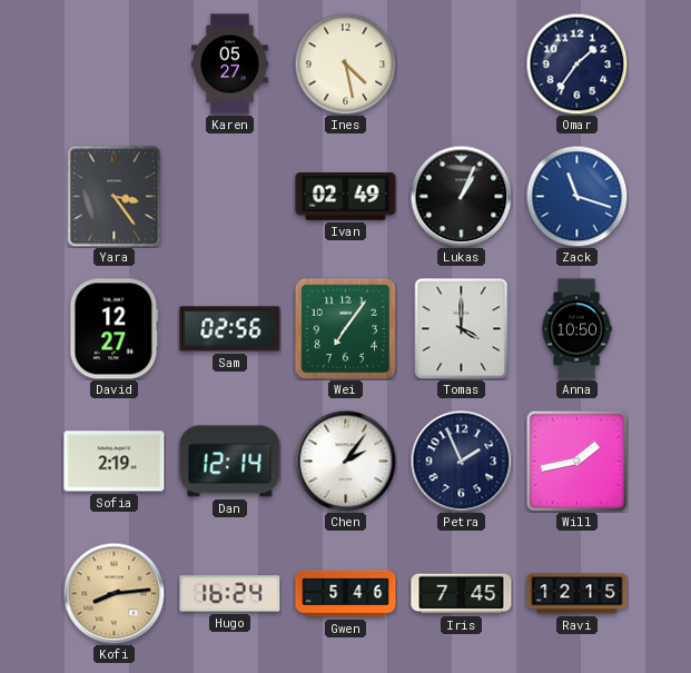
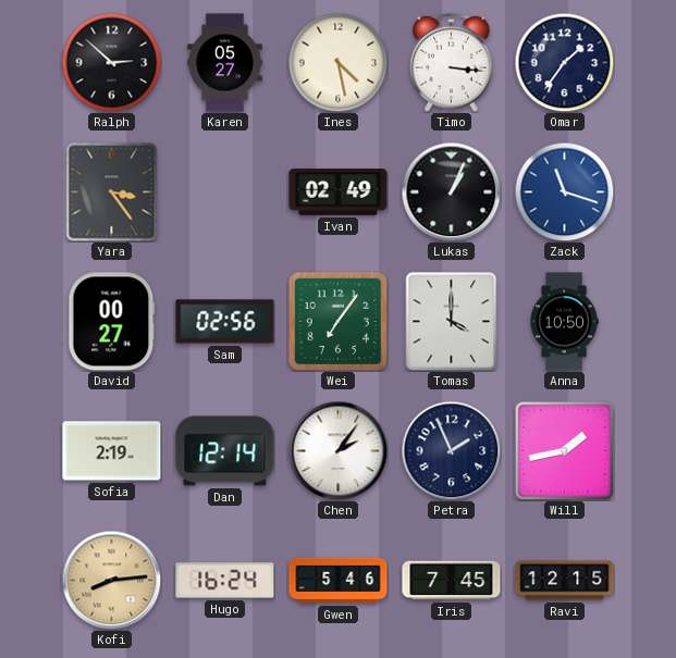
Ralph: none -> 2:52
Timo: none -> 3:16
David: 12:27 -> 00:27
